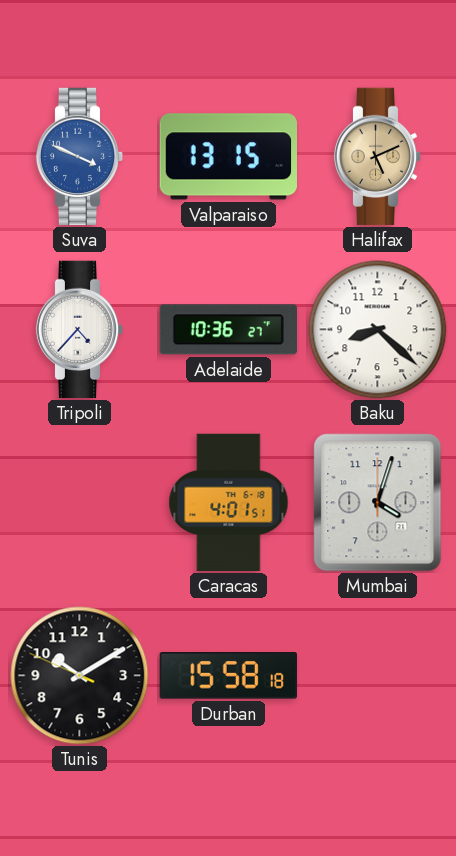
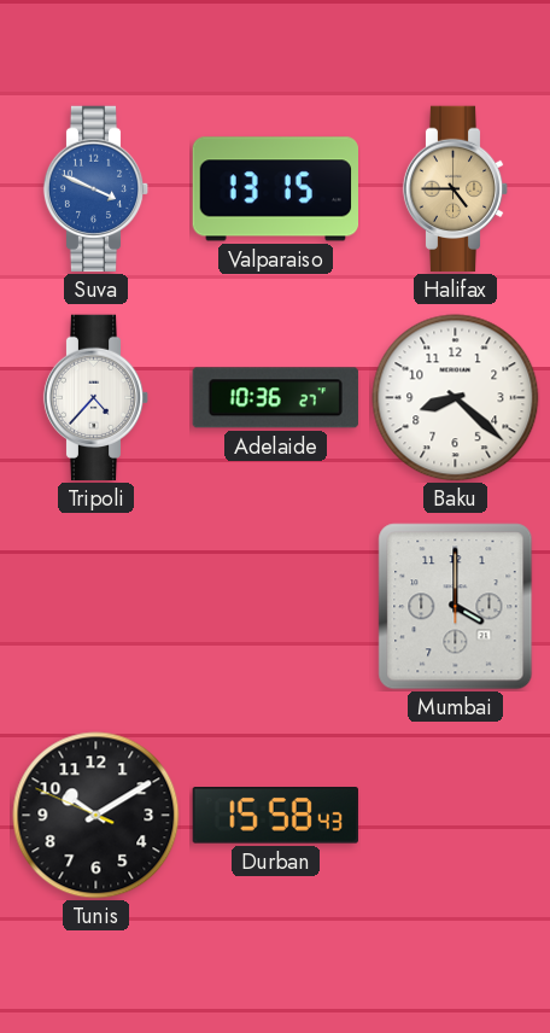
Halifax: 5:11 -> 4:45
Caracas: 4:01 -> none
Mumbai: 4:03 -> 4:00
Durban: 15:58:18 -> 15:58:43
